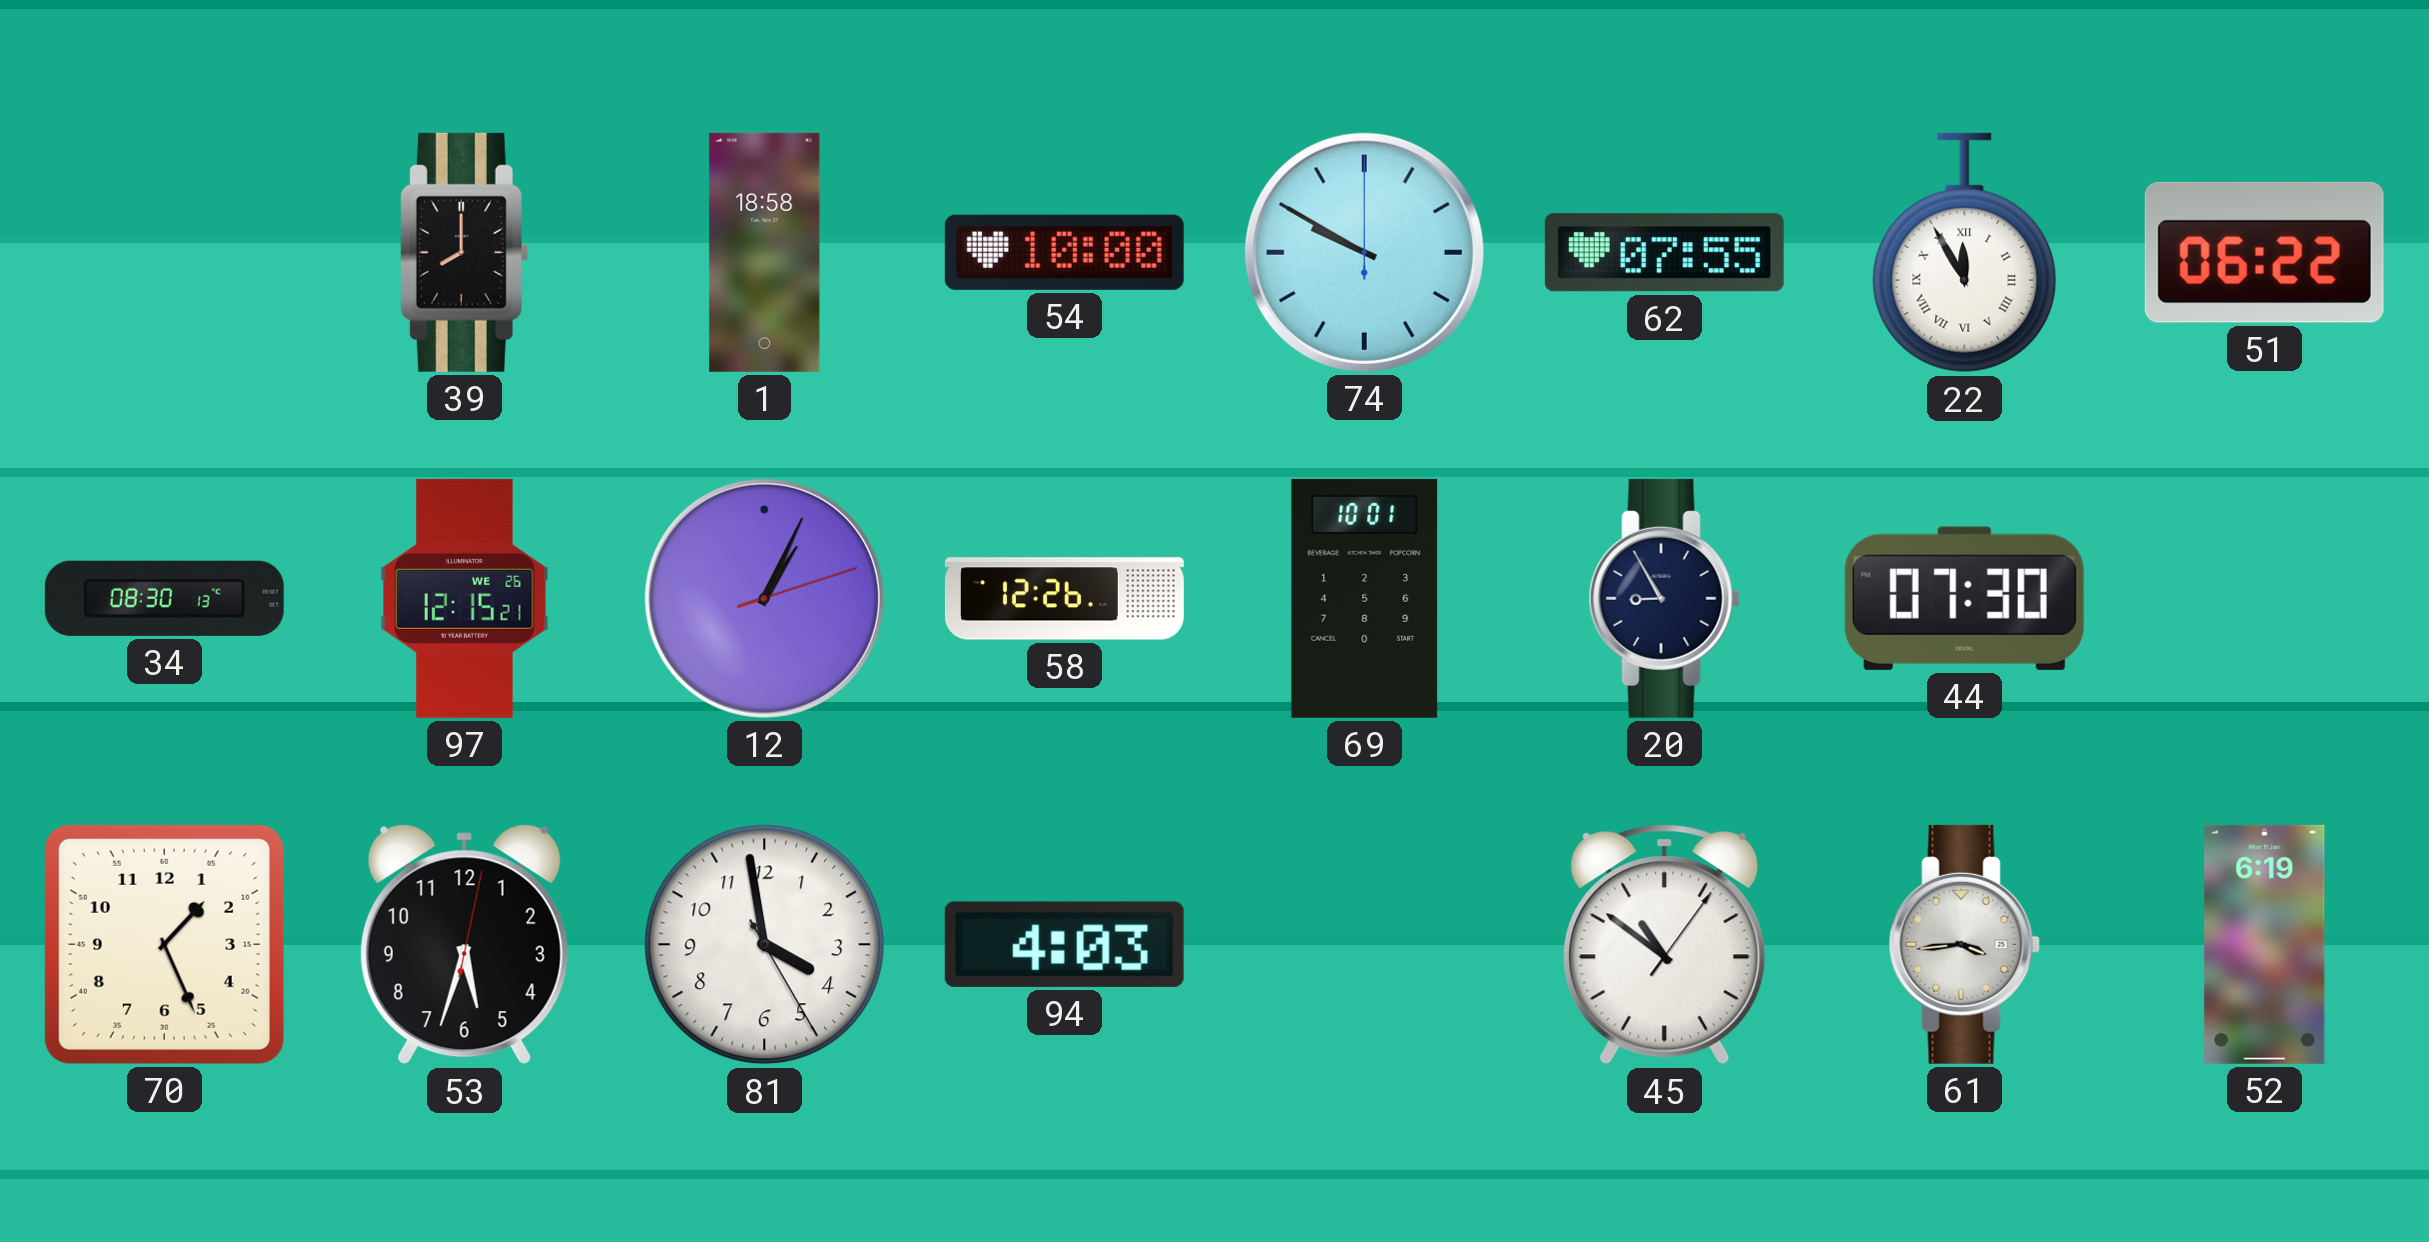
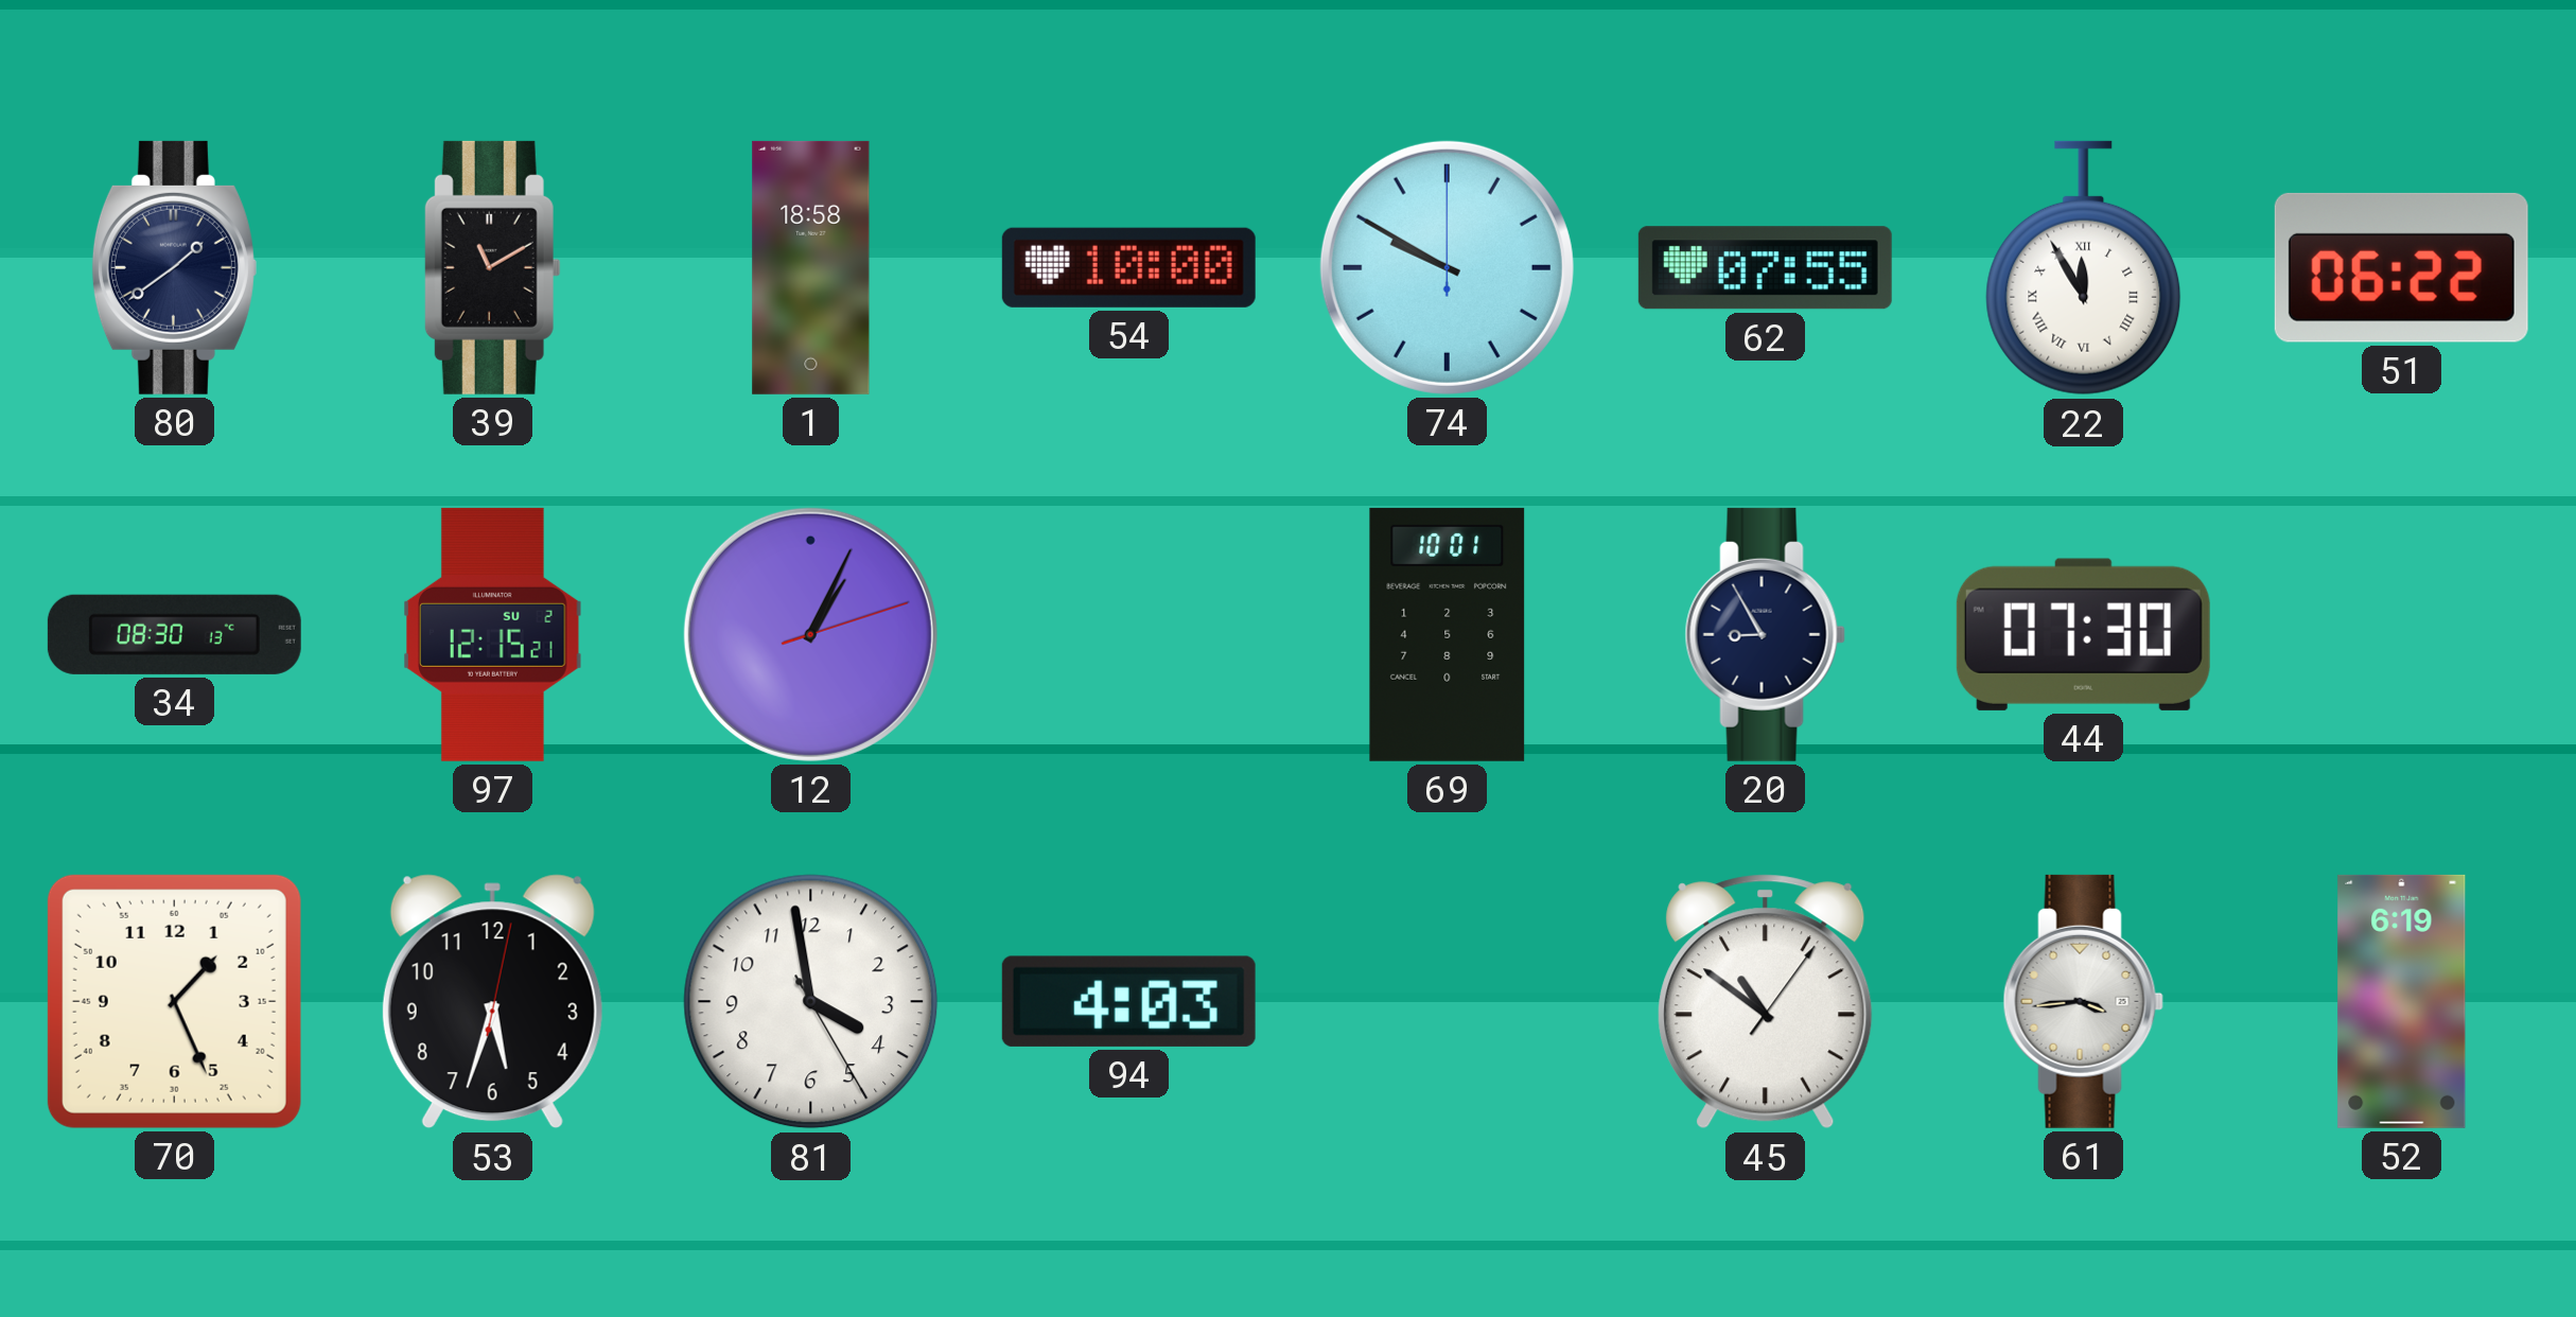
80: none -> 1:39
39: 8:00 -> 11:10
97 date: WE 26 -> SU 2
58: 12:26 -> none
